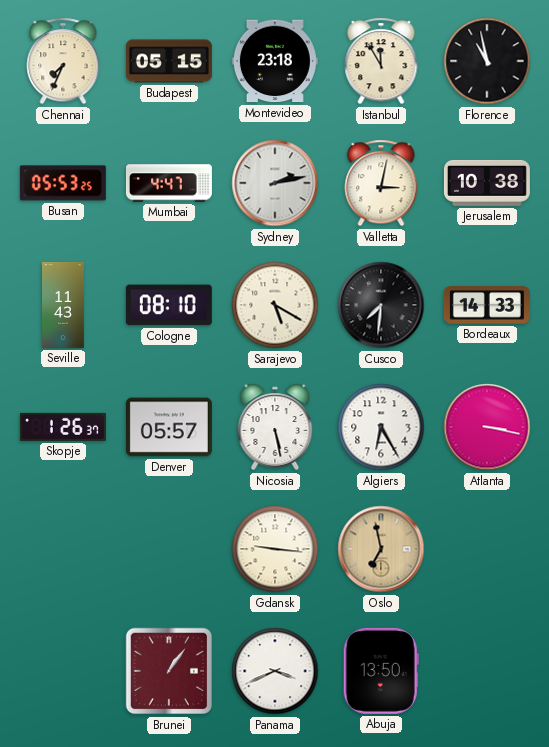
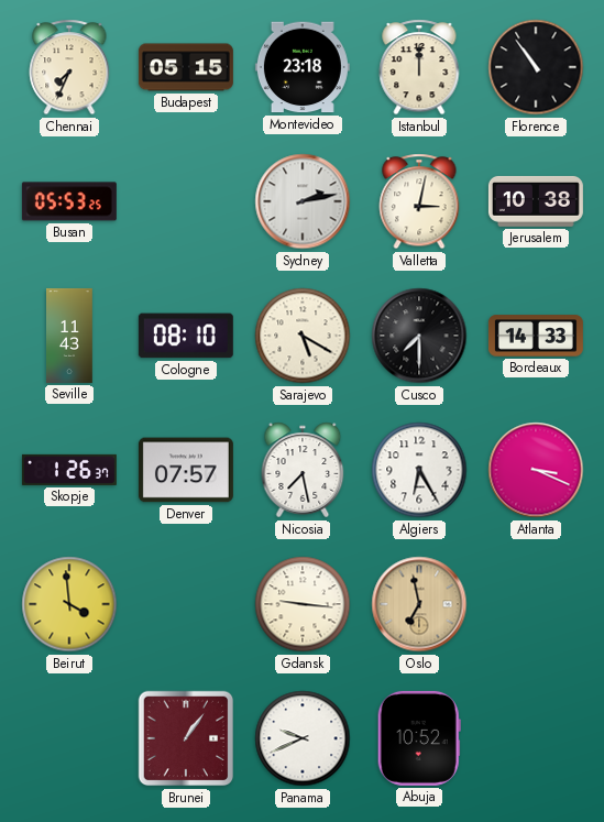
Istanbul: 11:55 -> 12:00
Florence: 10:58 -> 10:54
Mumbai: 4:47 -> none
Cusco: 7:31 -> 7:30
Denver: 05:57 -> 07:57
Nicosia: 5:28 -> 7:28
Atlanta: 3:17 -> 3:19
Beirut: none -> 3:59
Panama: 3:41 -> 9:41
Abuja: 13:50 -> 10:52
